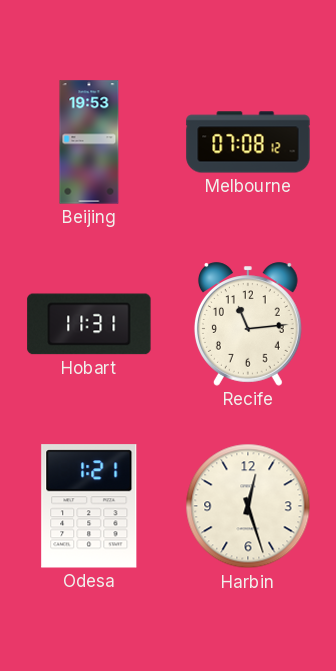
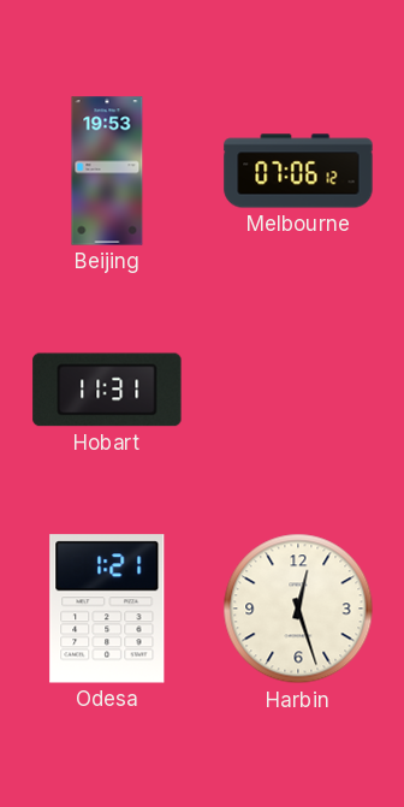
Melbourne: 07:08 -> 07:06
Recife: 11:14 -> none
